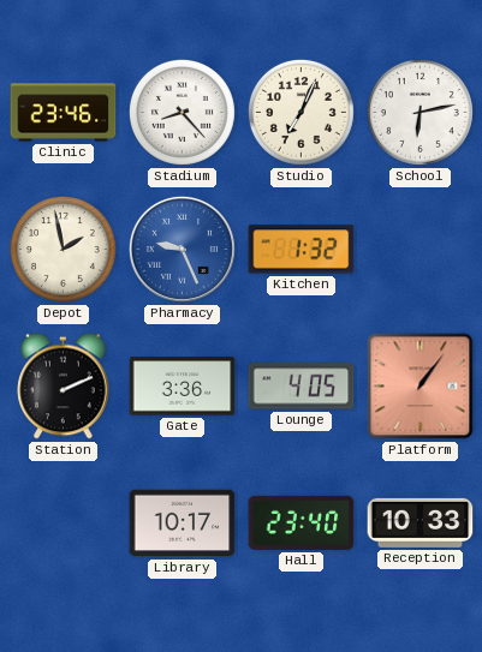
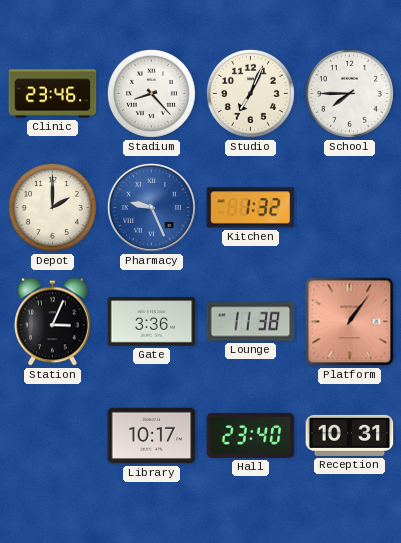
School: 6:13 -> 7:45
Depot: 1:58 -> 2:00
Station: 2:11 -> 3:04
Lounge: 4:05 -> 11:38
Reception: 10:33 -> 10:31
